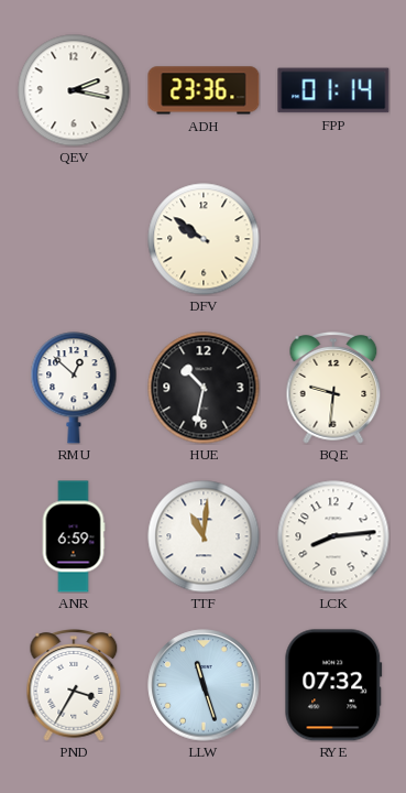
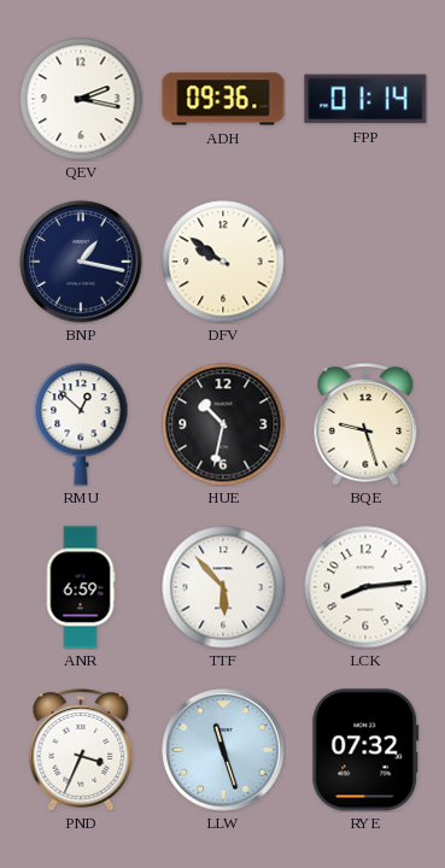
ADH: 23:36 -> 09:36
BNP: none -> 1:17
BQE: 9:31 -> 9:27
TTF: 11:01 -> 5:53
PND: 3:35 -> 3:34
